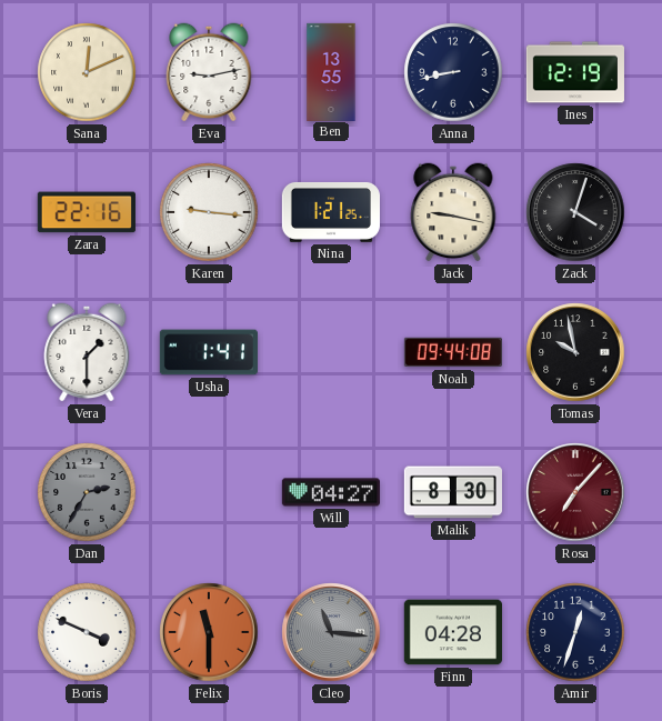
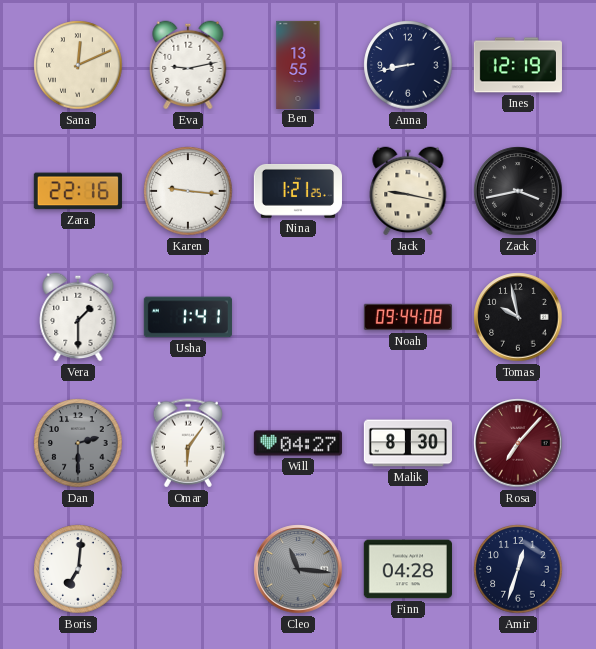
Zack: 4:03 -> 3:43
Dan: 2:35 -> 2:30
Omar: none -> 6:06
Boris: 3:49 -> 7:01
Felix: 11:30 -> none
